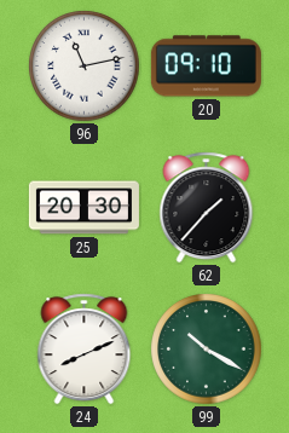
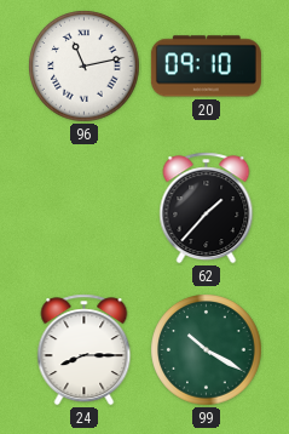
25: 20:30 -> none
24: 8:11 -> 8:15
